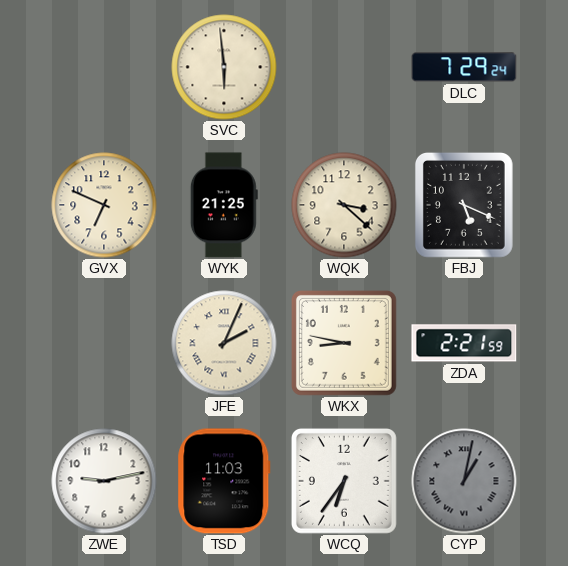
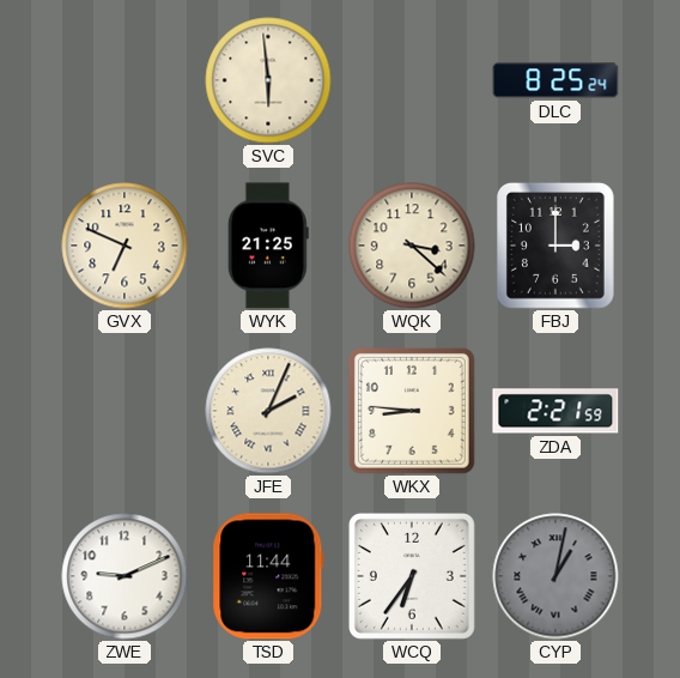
DLC: 7:29 -> 8:25
FBJ: 5:19 -> 3:00
WKX: 8:47 -> 8:46
ZWE: 9:13 -> 9:11
TSD: 11:03 -> 11:44
